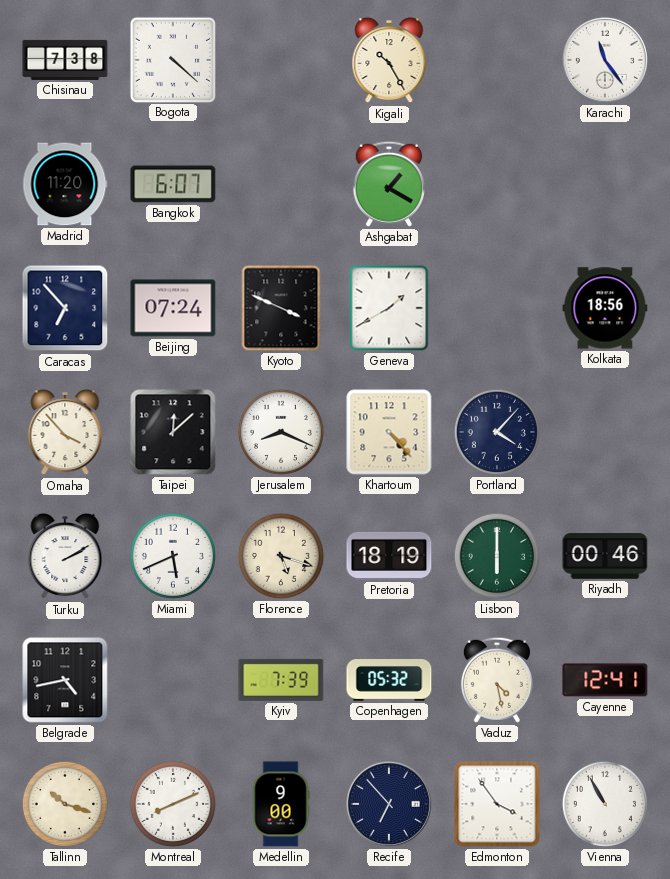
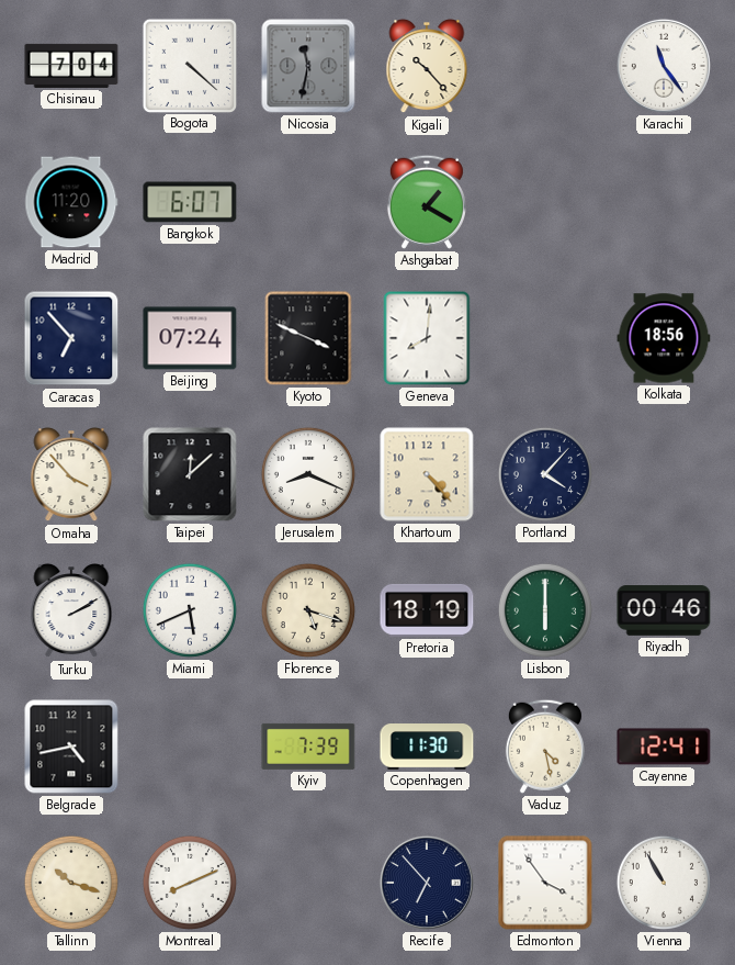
Chisinau: 7:38 -> 7:04
Nicosia: none -> 11:32
Kigali: 10:25 -> 10:23
Geneva: 1:40 -> 8:01
Copenhagen: 05:32 -> 11:30
Medellin: 9:00 -> none
